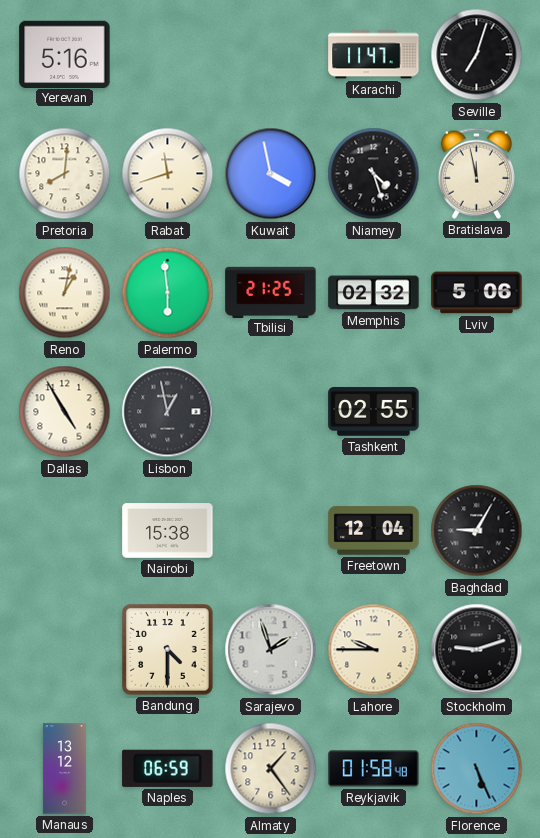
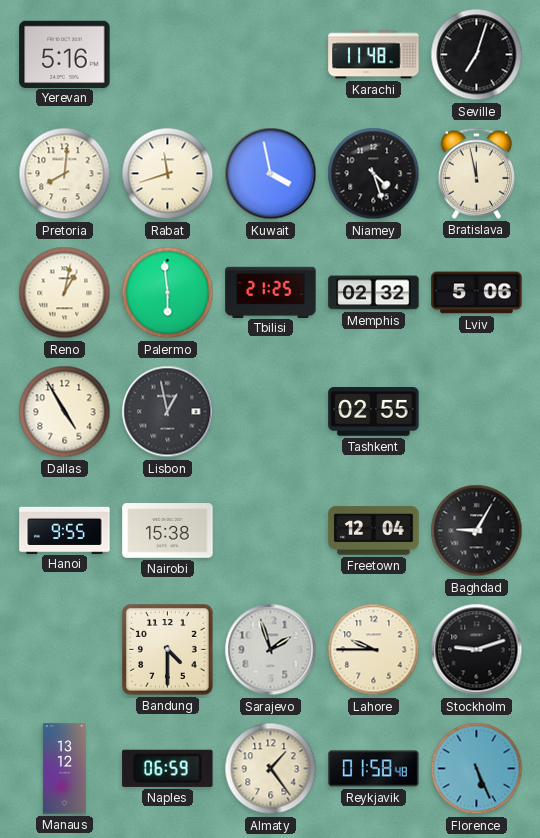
Karachi: 11:47 -> 11:48
Hanoi: none -> 9:55
